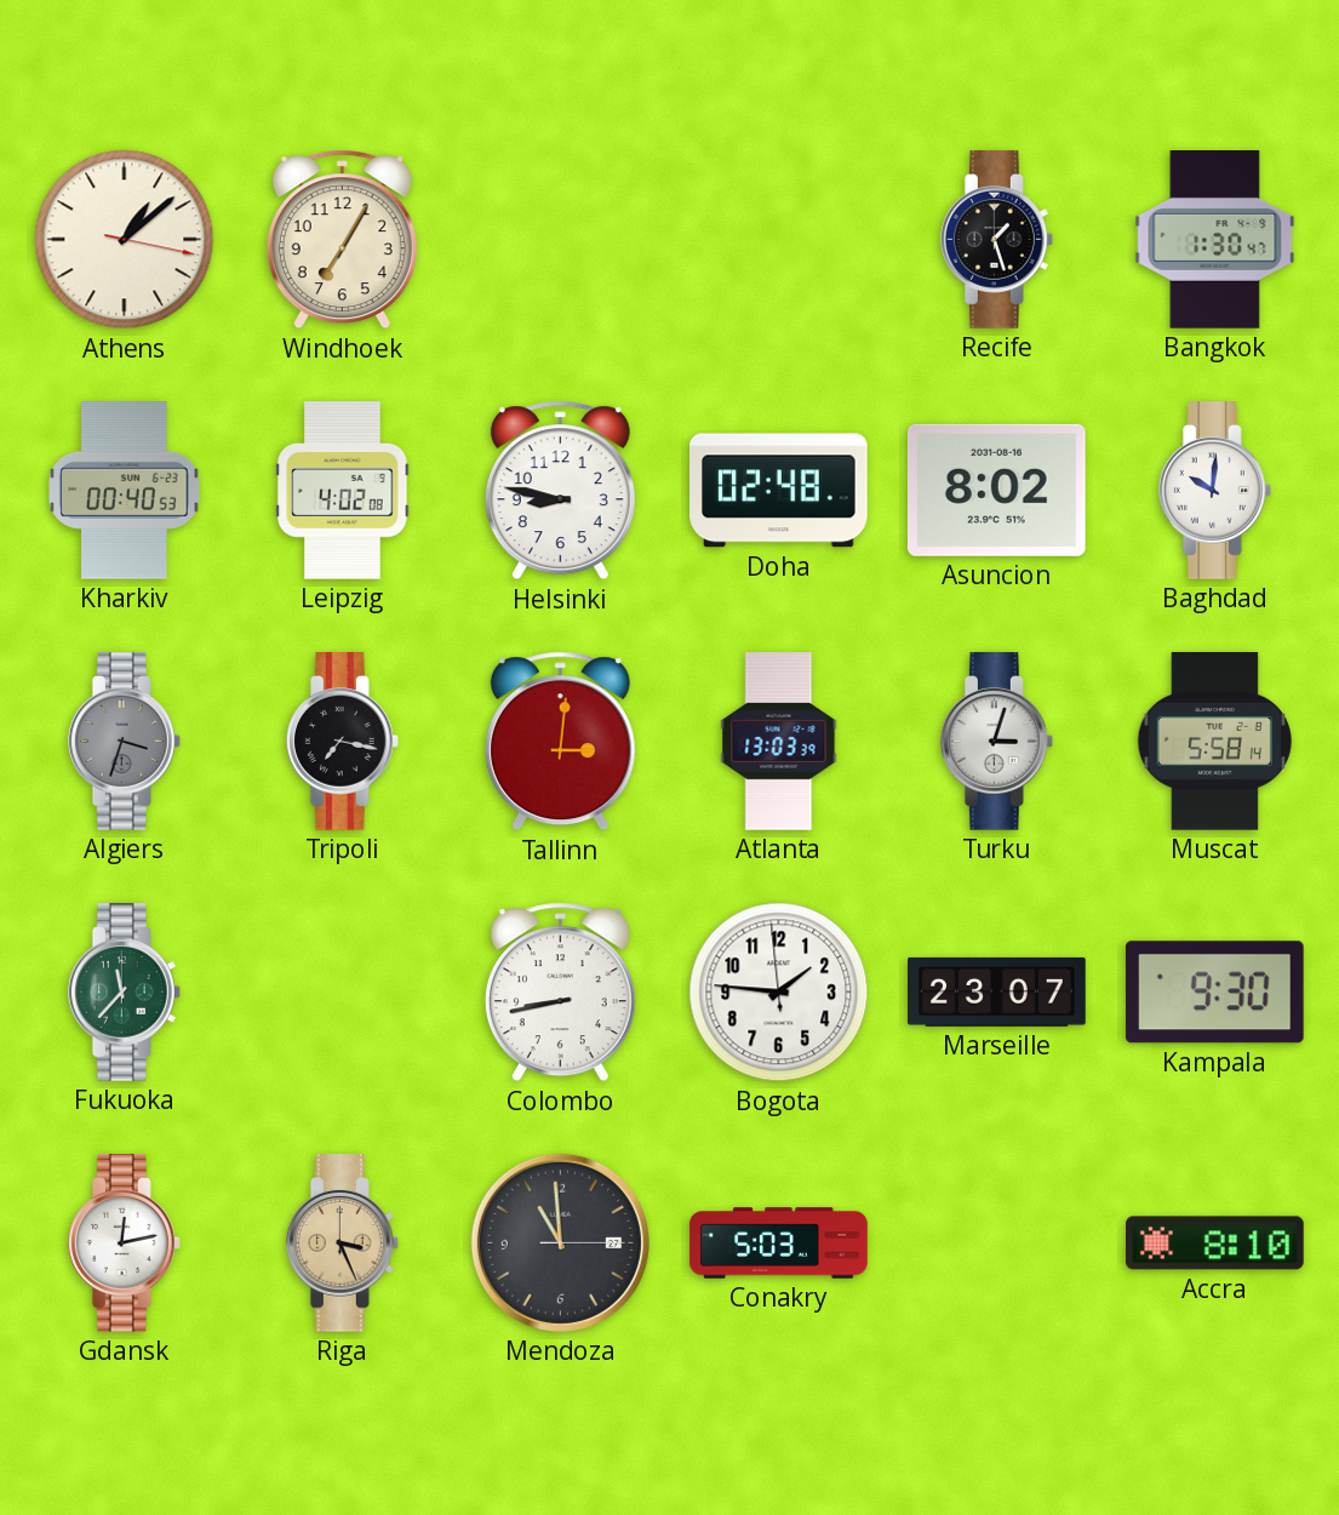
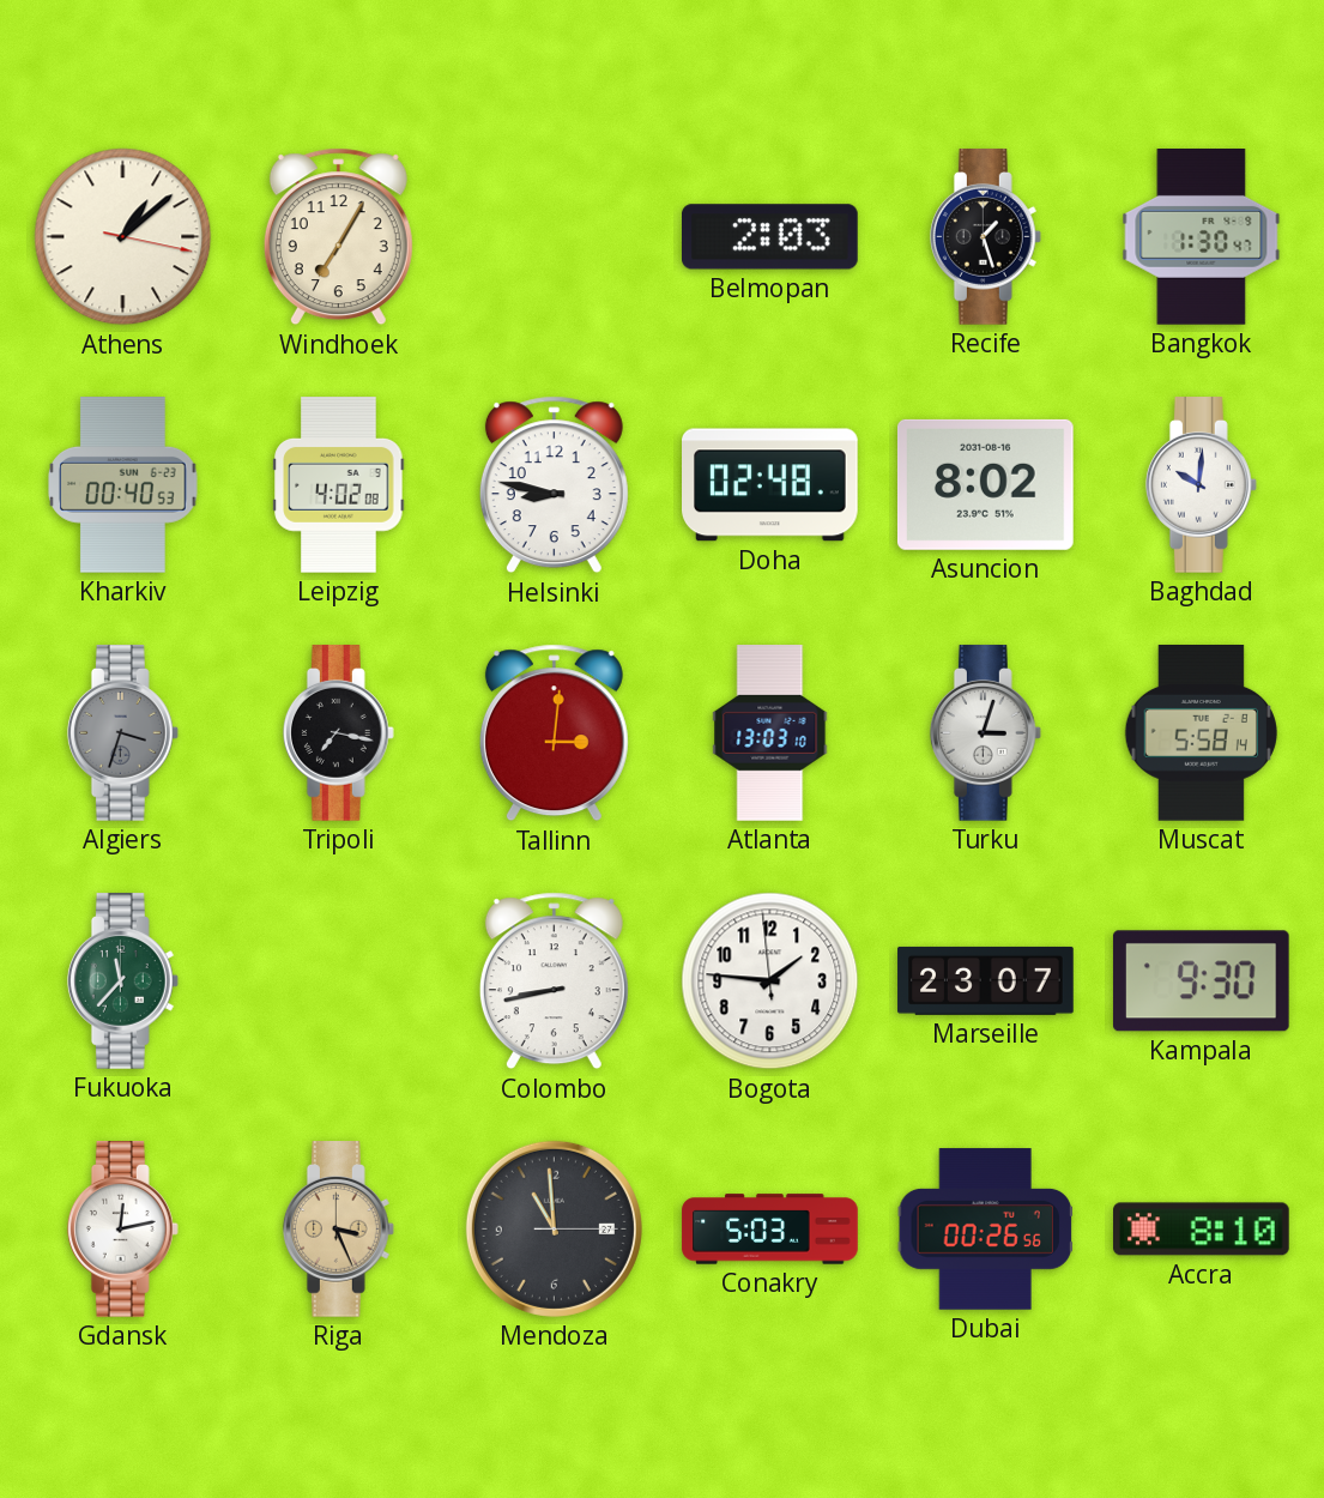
Belmopan: none -> 2:03
Atlanta: 13:03:39 -> 13:03:10
Dubai: none -> 00:26
